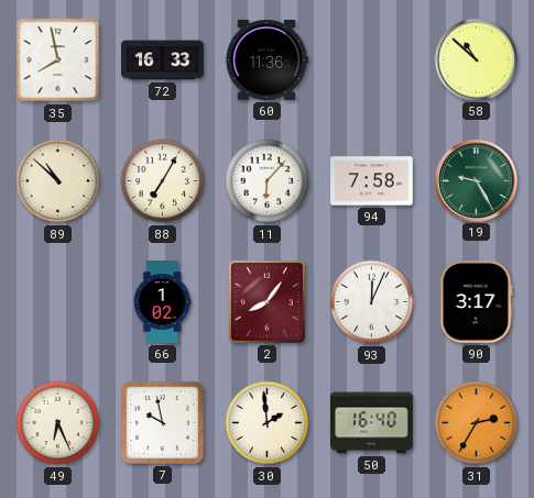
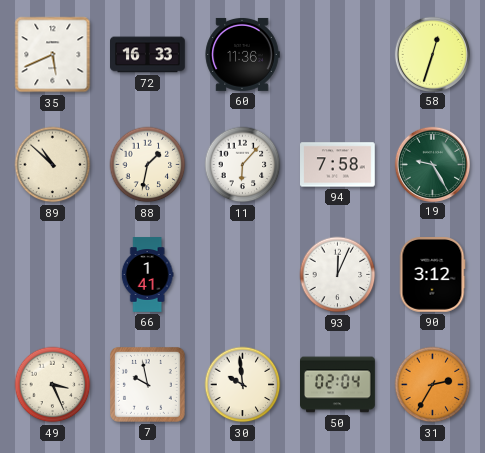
35: 7:58 -> 5:41
58: 10:52 -> 12:33
88: 7:05 -> 1:32
66: 1:02 -> 1:41
2: 8:06 -> none
90: 3:17 -> 3:12
49: 6:26 -> 3:26
30: 1:59 -> 9:59
50: 16:40 -> 02:04
